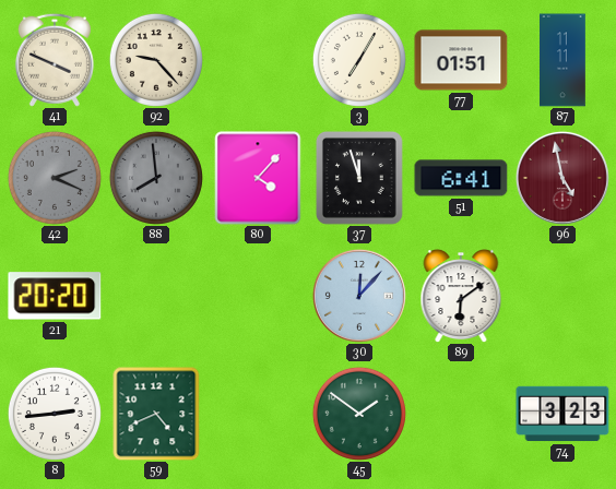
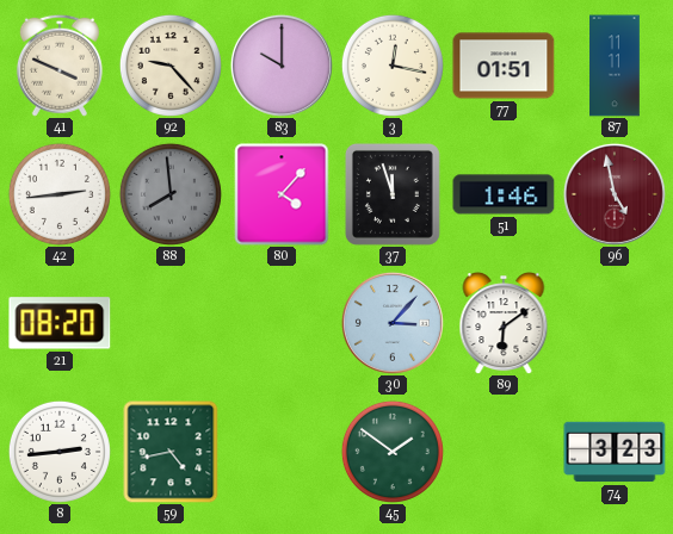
83: none -> 10:00
3: 7:05 -> 12:17
42: 2:19 -> 2:44
42 dial: grey -> white
51: 6:41 -> 1:46
21: 20:20 -> 08:20
30: 12:07 -> 3:07
59: 4:41 -> 4:43
